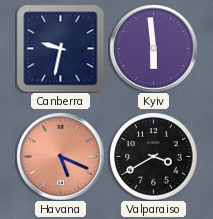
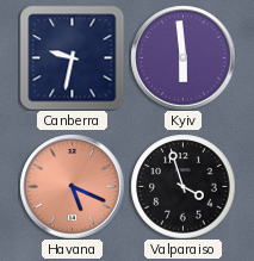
Valparaiso: 3:40 -> 3:57
